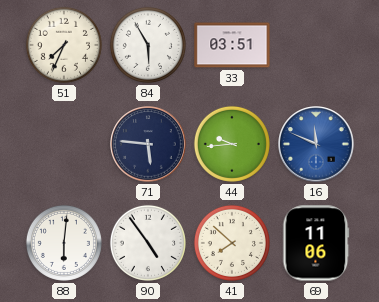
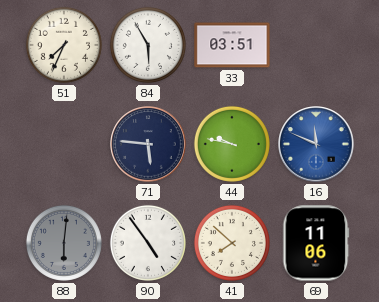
44: 9:44 -> 9:47
88 dial: white -> grey
